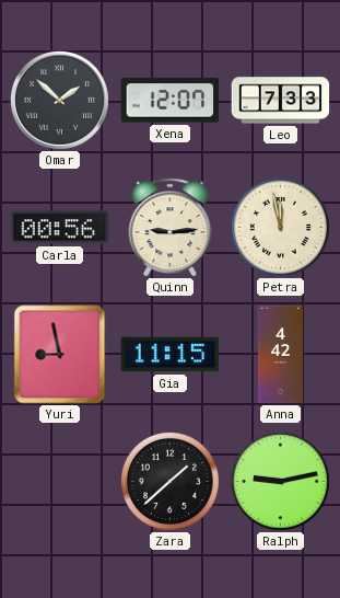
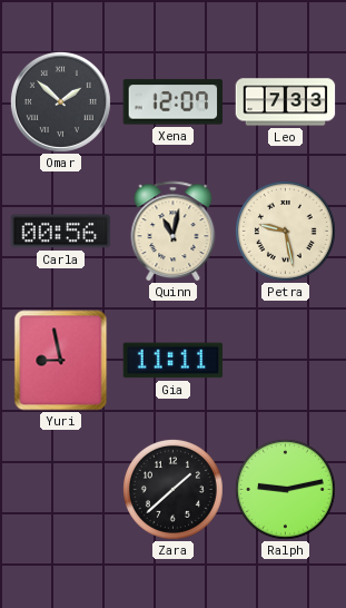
Quinn: 9:14 -> 11:02
Petra: 11:58 -> 9:28
Gia: 11:15 -> 11:11
Anna: 4:42 -> none
